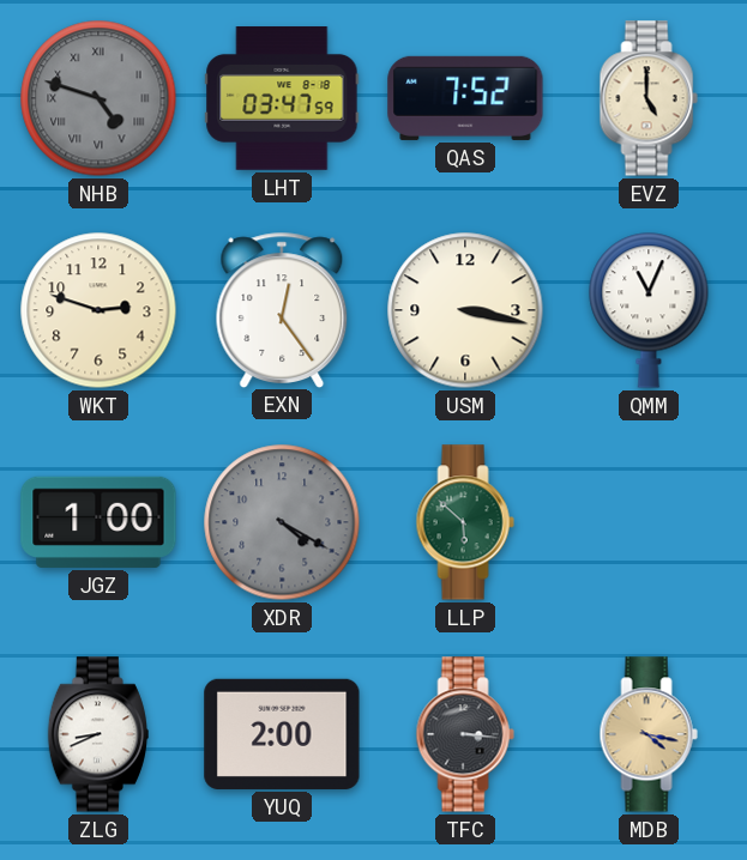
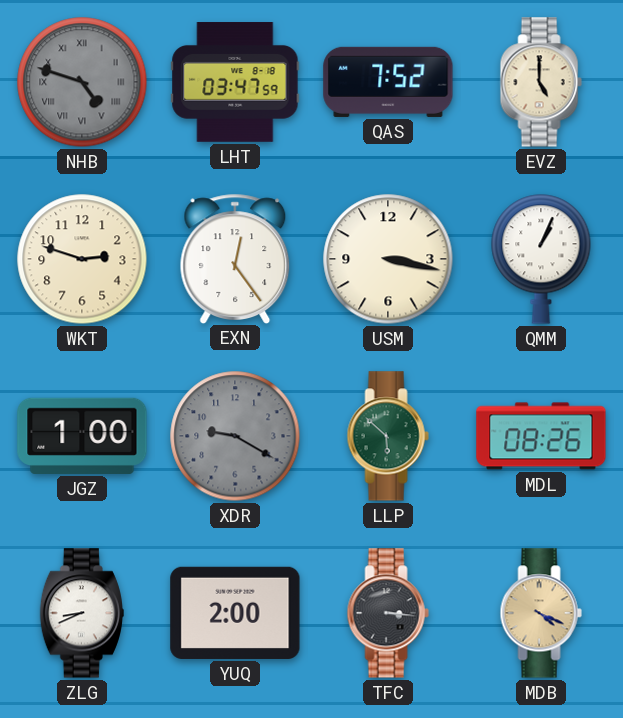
QMM: 11:04 -> 1:04
XDR: 4:20 -> 9:20
MDL: none -> 08:26
MDB: 4:17 -> 4:19
